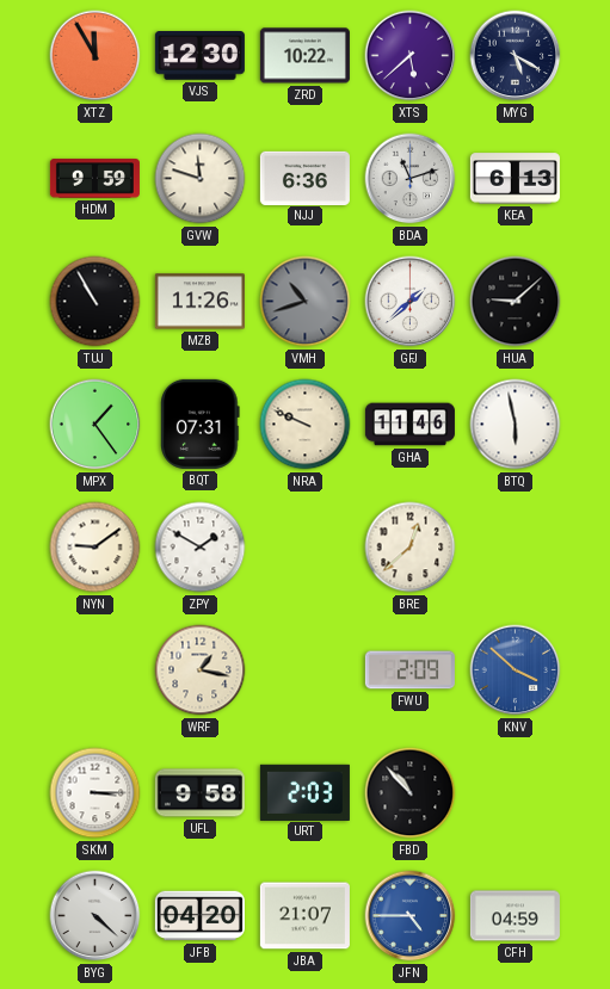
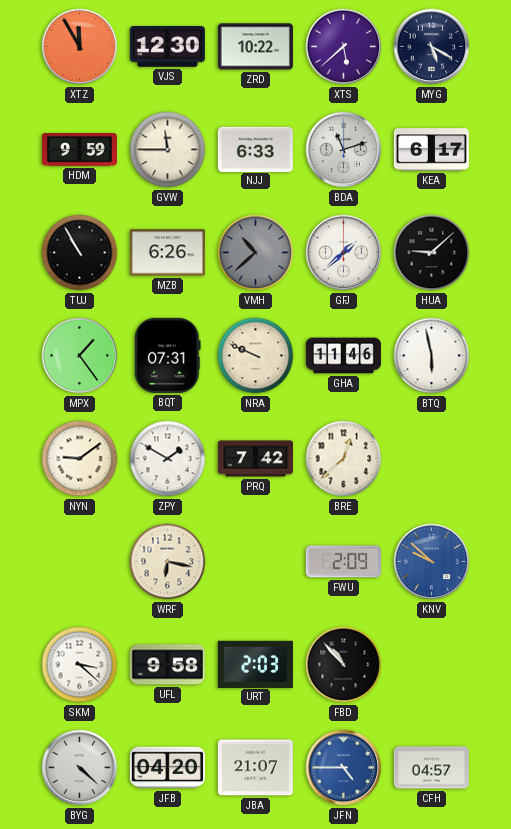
GVW: 11:48 -> 11:45
NJJ: 6:36 -> 6:33
KEA: 6:13 -> 6:17
MZB: 11:26 -> 6:26
VMH: 10:42 -> 10:38
PRQ: none -> 7:42
WRF: 1:17 -> 6:17
KNV: 3:52 -> 9:52
SKM: 3:15 -> 3:22
CFH: 04:59 -> 04:57
